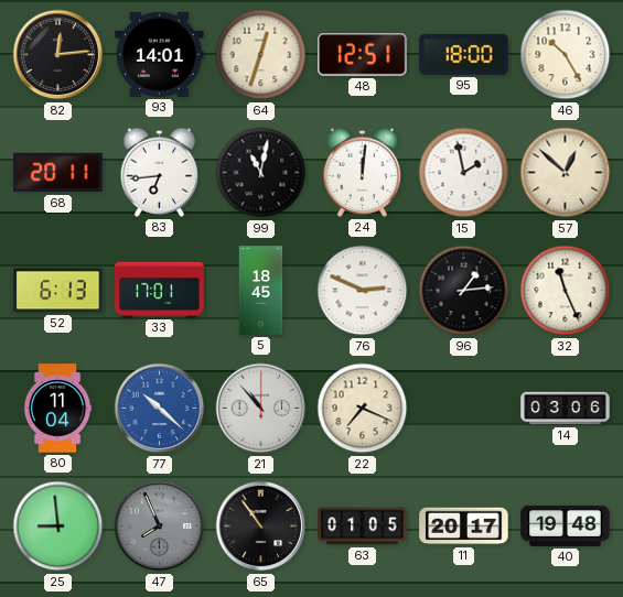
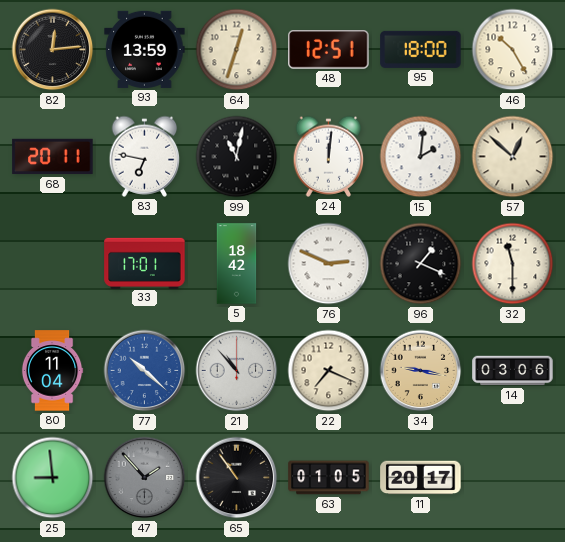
93: 14:01 -> 13:59
83: 6:44 -> 6:47
15: 1:58 -> 2:01
52: 6:13 -> none
5: 18:45 -> 18:42
96: 1:14 -> 1:19
32: 11:26 -> 11:30
34: none -> 9:17
47: 7:56 -> 1:53
40: 19:48 -> none
